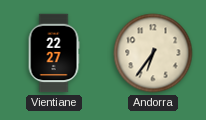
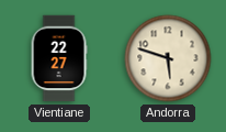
Andorra: 6:36 -> 5:48
